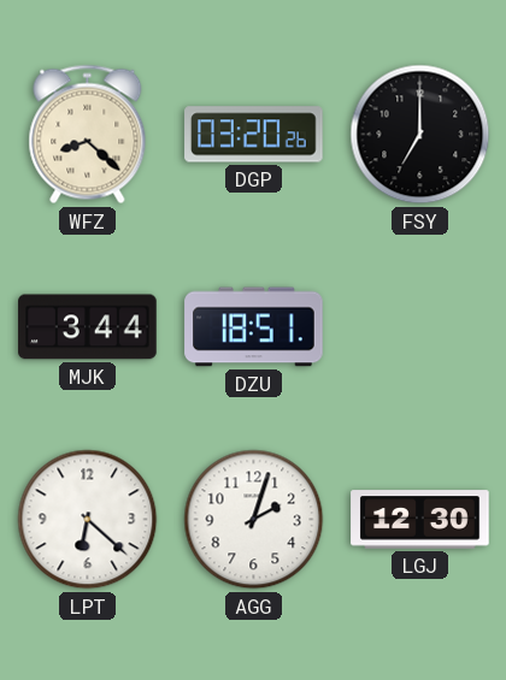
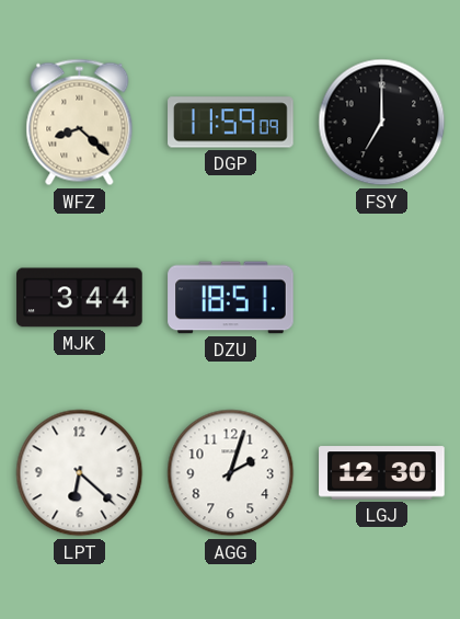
DGP: 03:20 -> 11:59
